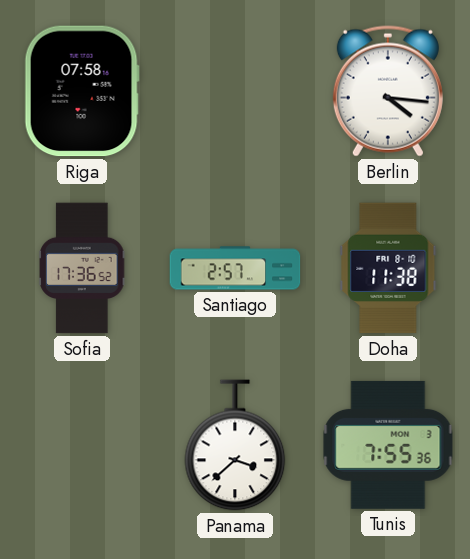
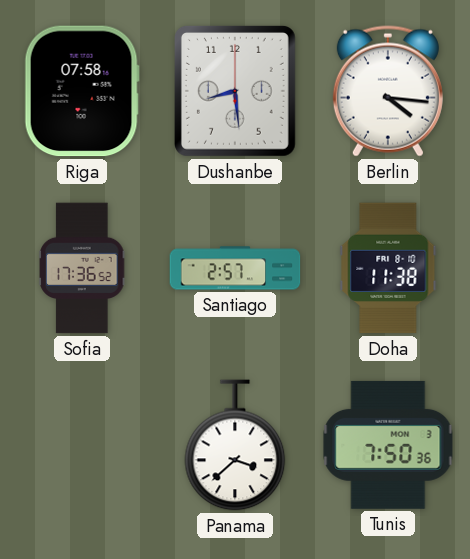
Dushanbe: none -> 8:29
Tunis: 7:55 -> 7:50
